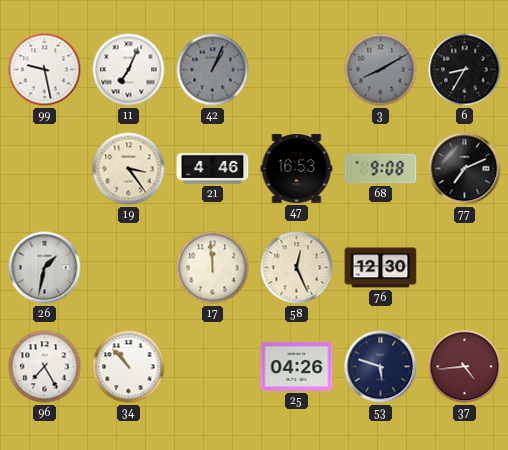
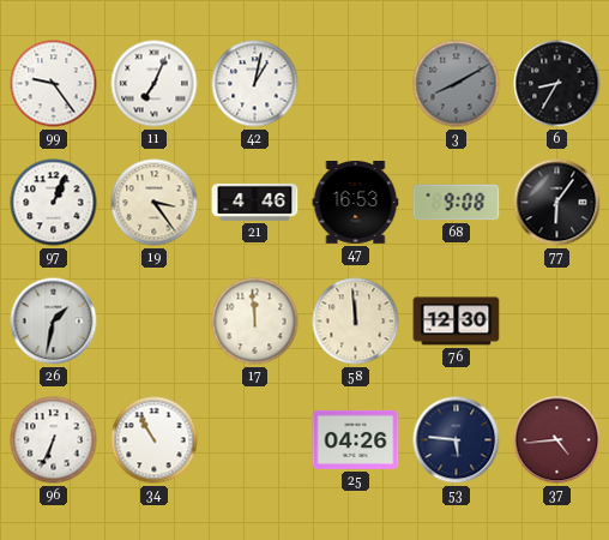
99: 9:28 -> 9:24
42: 1:04 -> 1:02
42 dial: grey -> white
97: none -> 1:04
77: 7:11 -> 6:06
58: 12:26 -> 11:59
96: 7:25 -> 6:34
34: 10:53 -> 10:55
53: 5:48 -> 5:46
